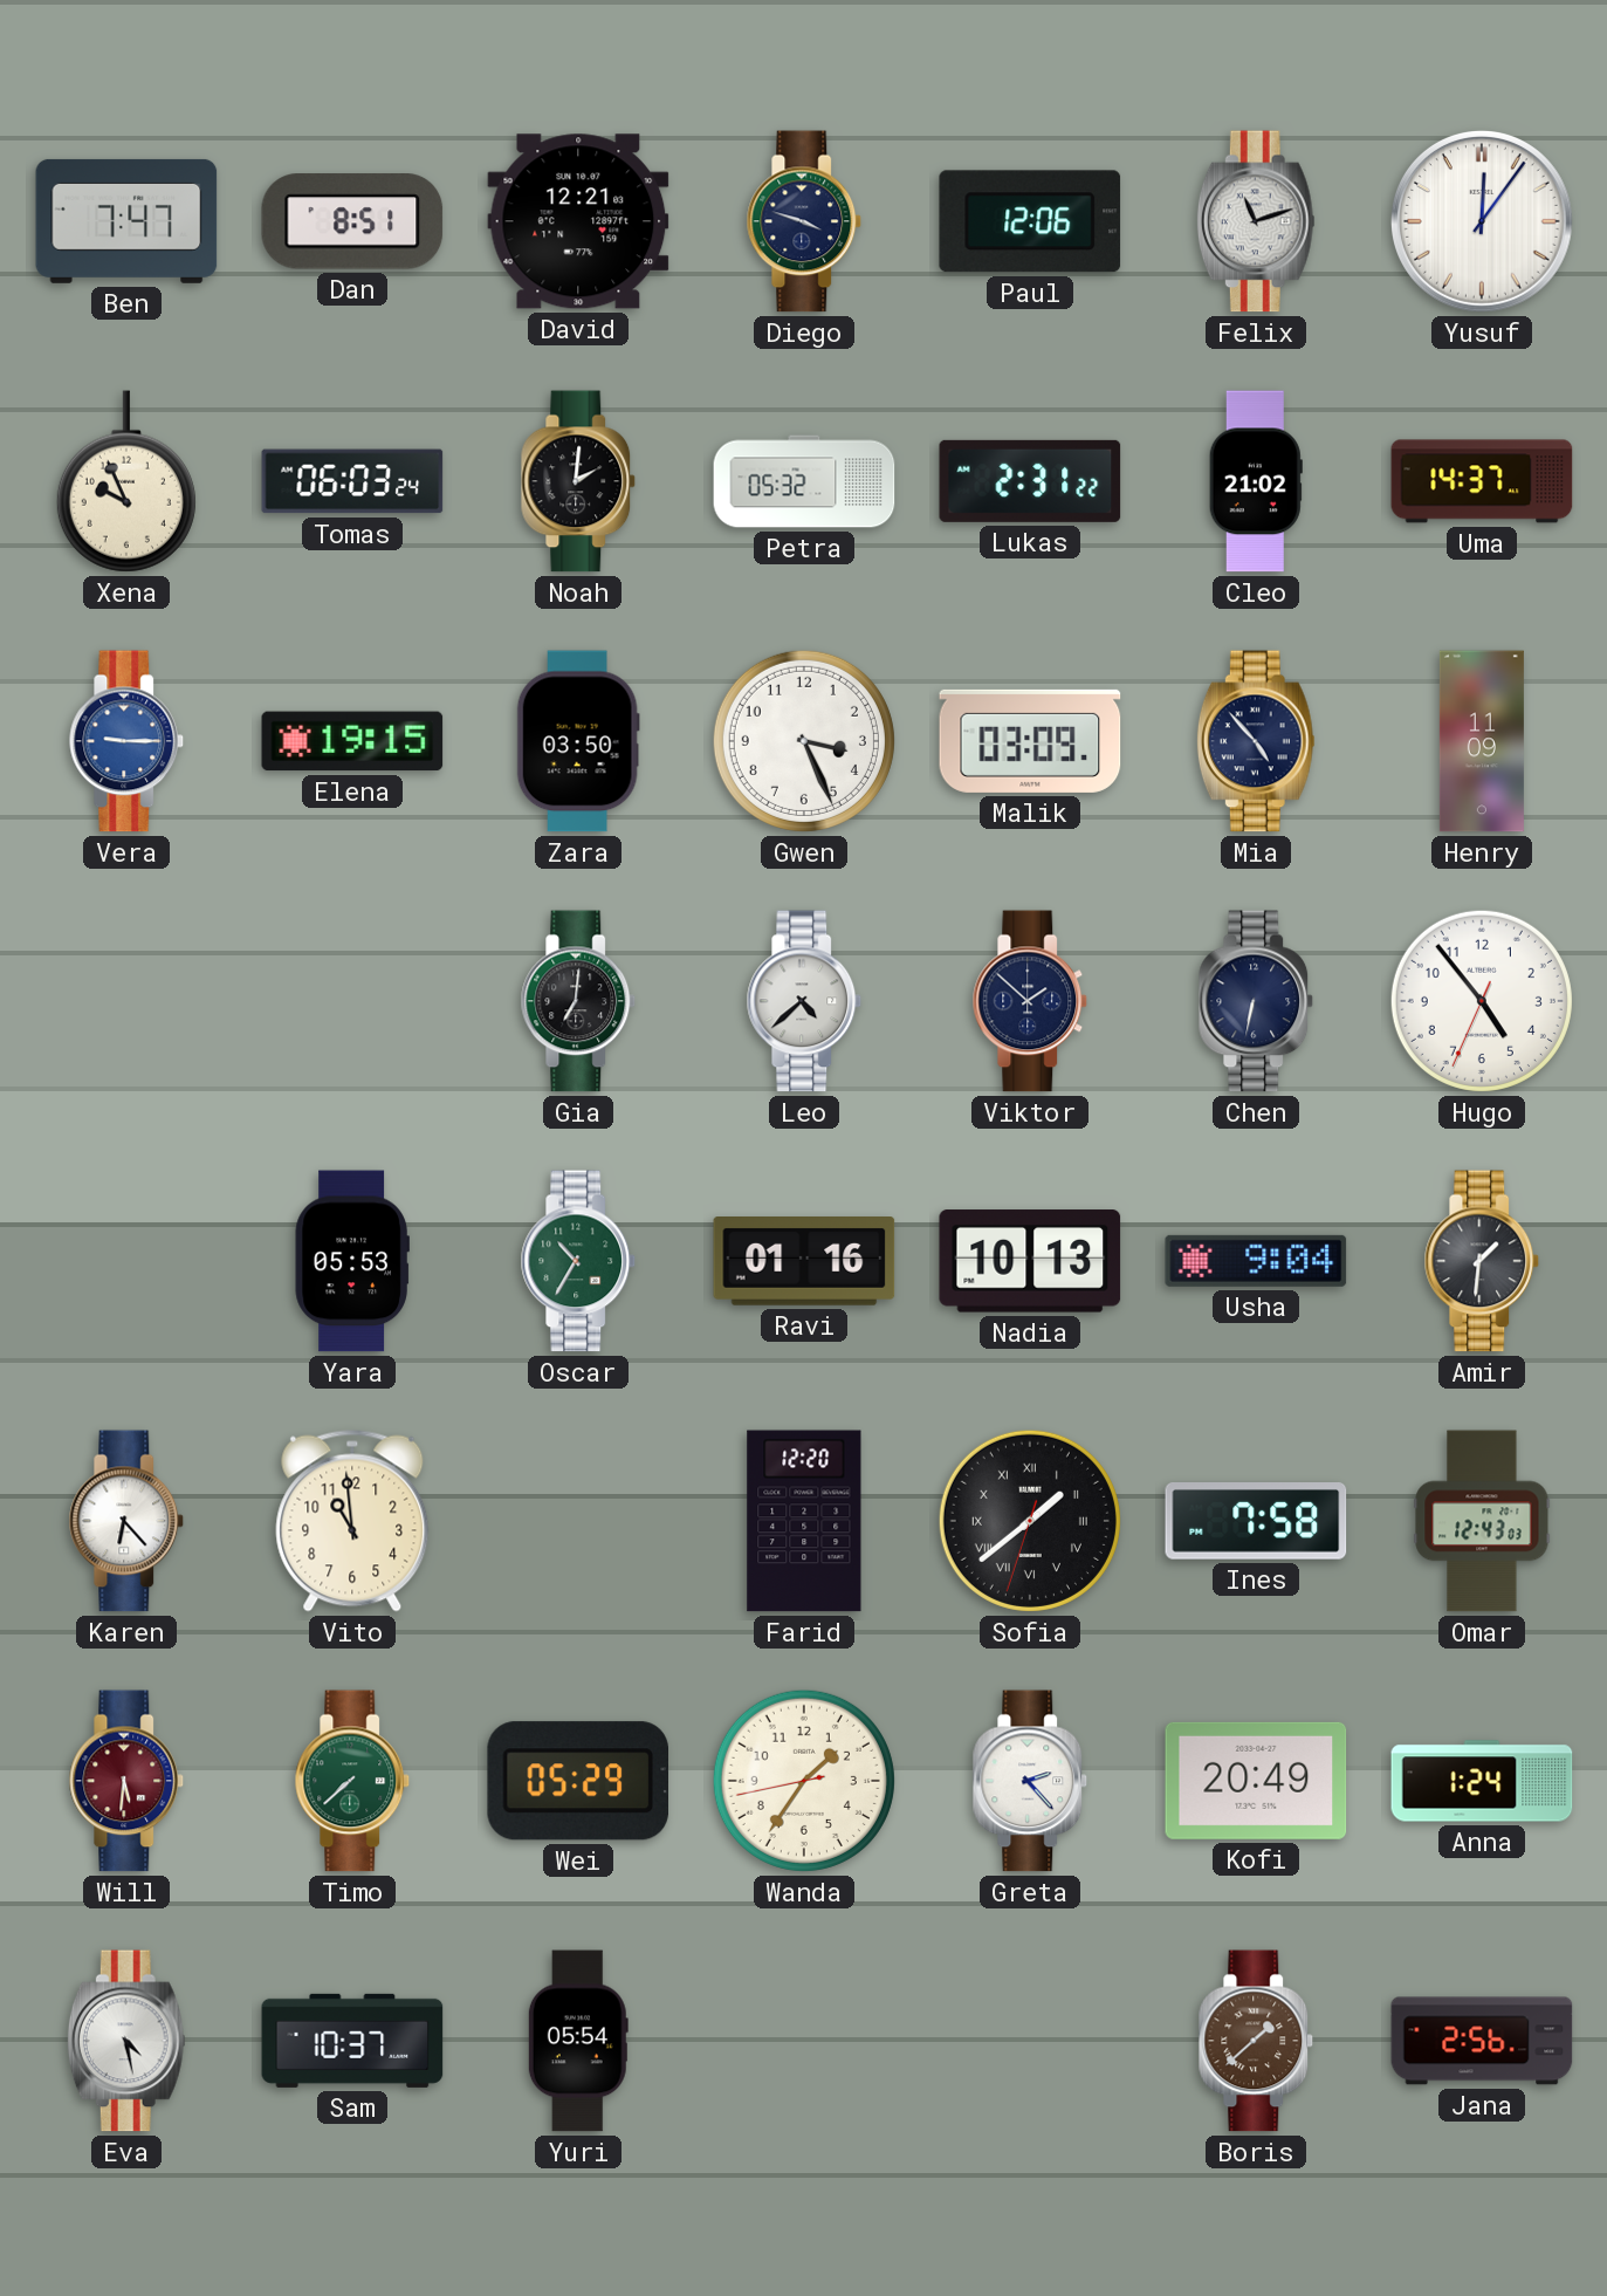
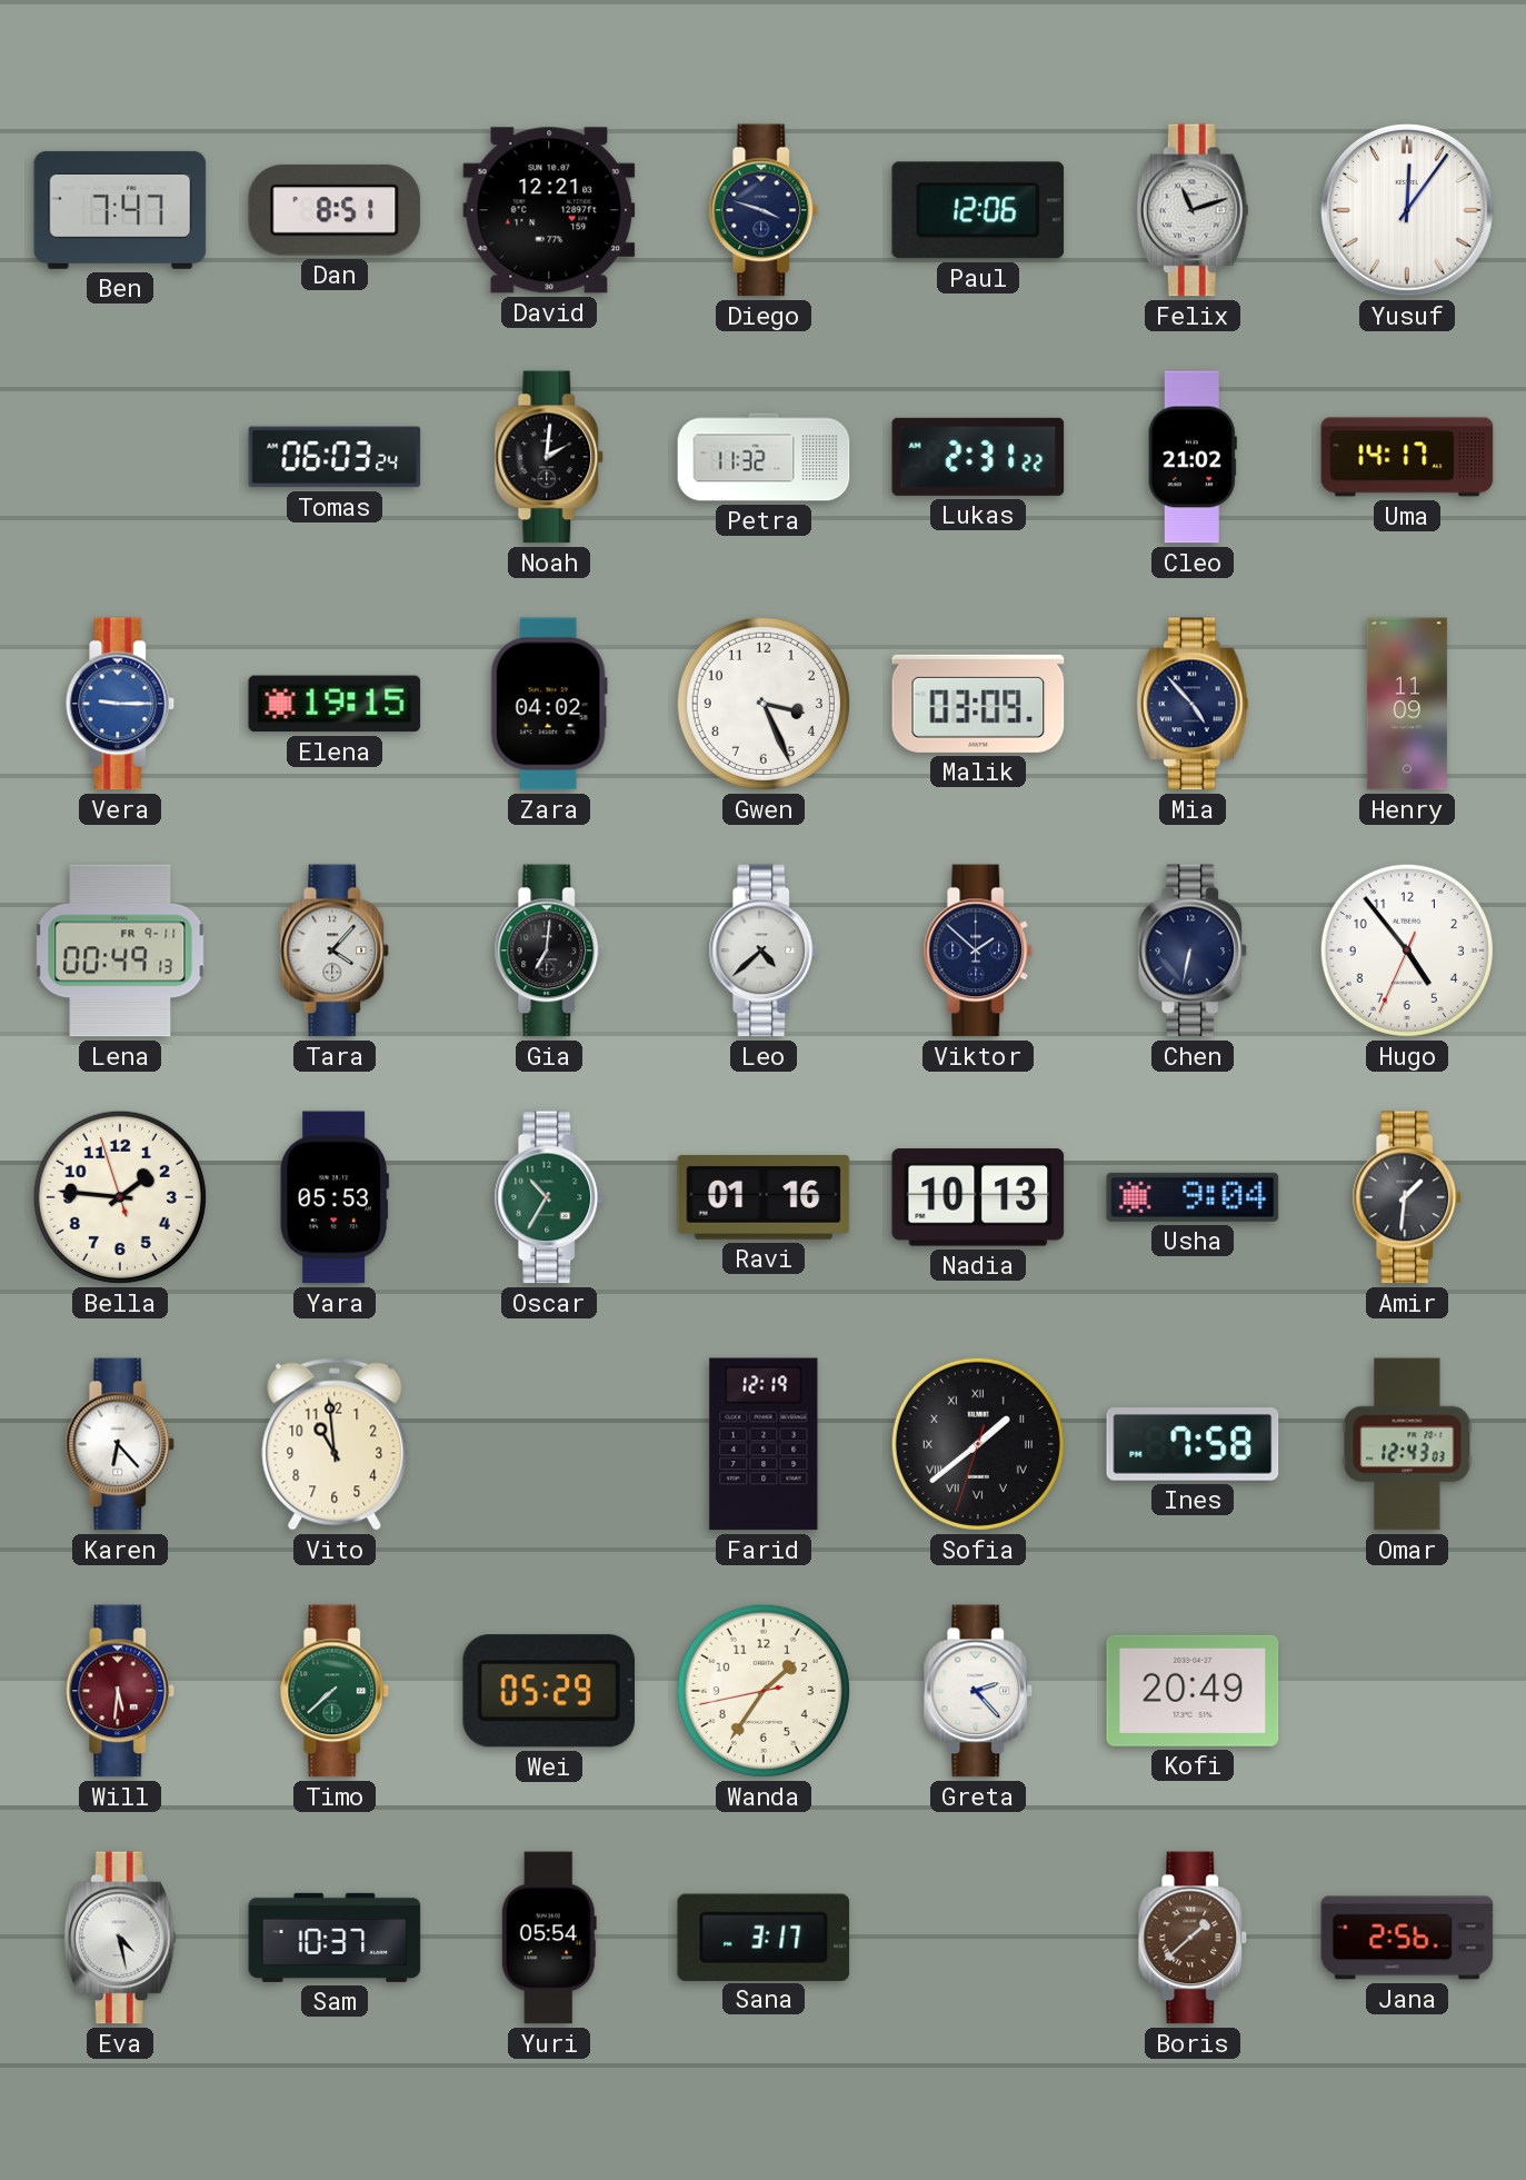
Xena: 9:56 -> none
Petra: 05:32 -> 11:32
Uma: 14:37 -> 14:17
Zara: 03:50 -> 04:02
Lena: none -> 00:49
Tara: none -> 4:07
Bella: none -> 1:45
Farid: 12:20 -> 12:19
Anna: 1:24 -> none
Sana: none -> 3:17
